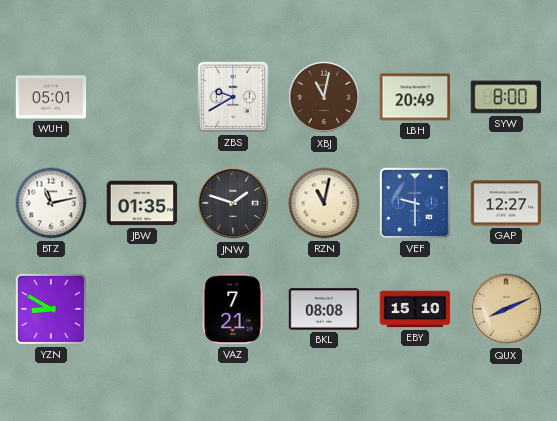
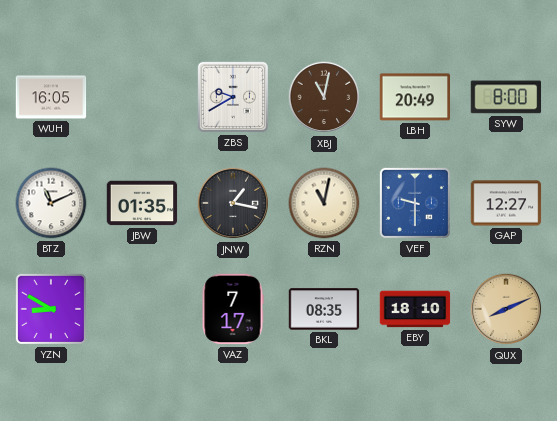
WUH: 05:01 -> 16:05
BTZ: 11:13 -> 11:11
JNW: 1:48 -> 1:17
VAZ: 7:21 -> 7:17
BKL: 08:08 -> 08:35
EBY: 15:10 -> 18:10
